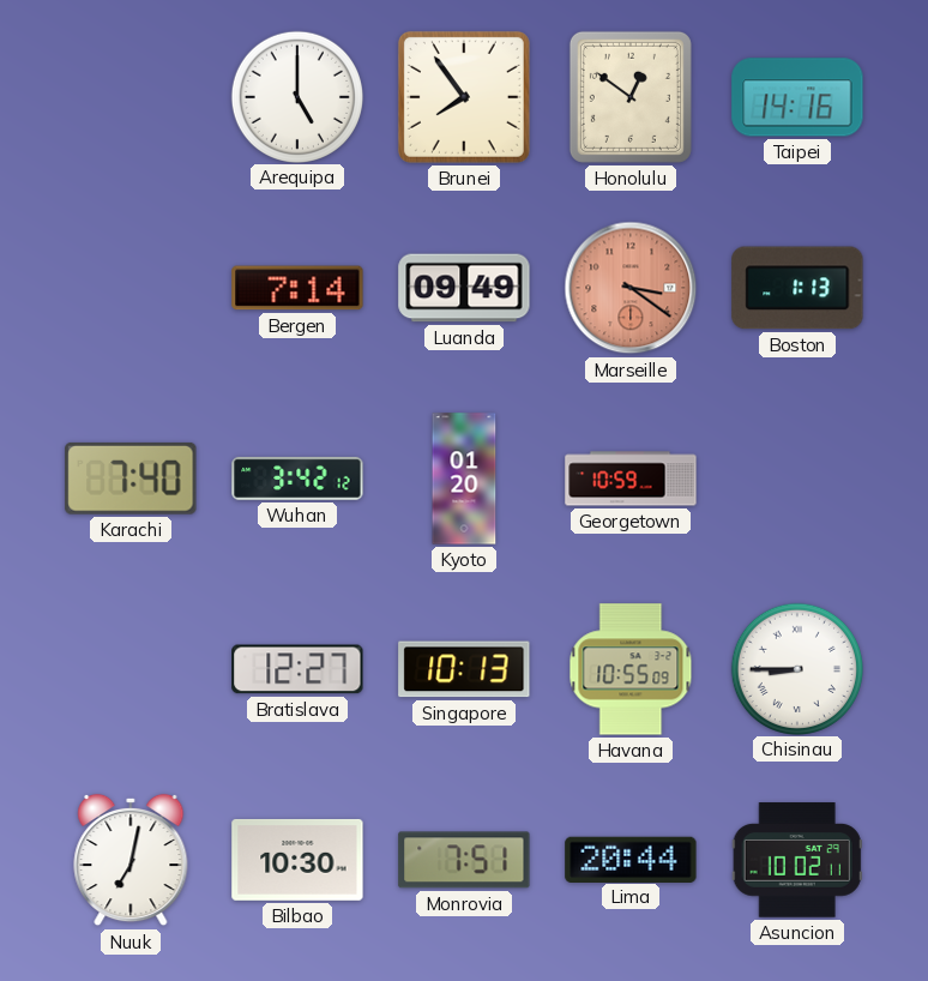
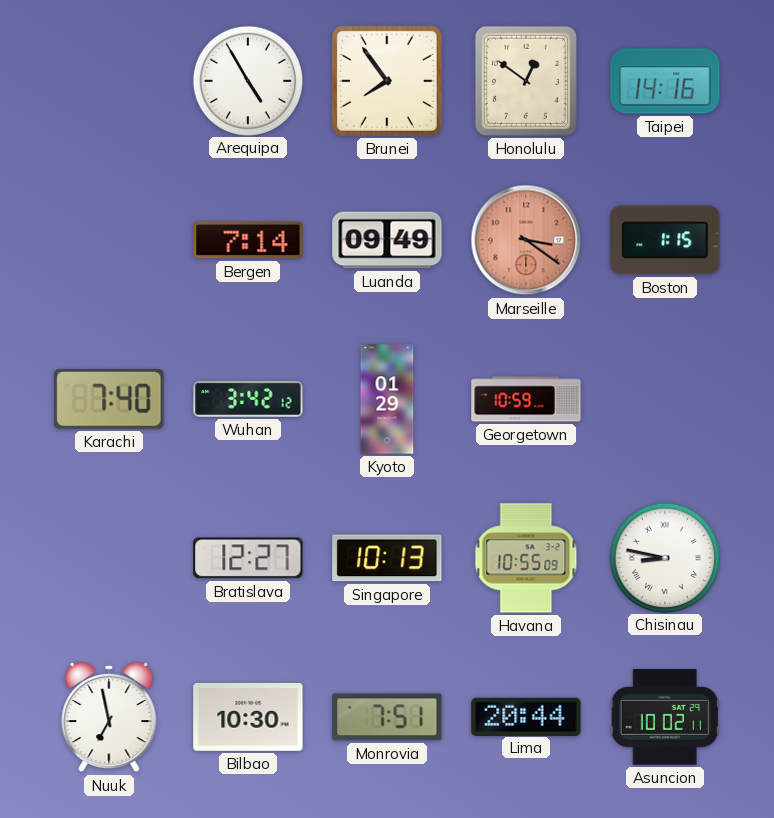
Arequipa: 5:00 -> 4:55
Boston: 1:13 -> 1:15
Kyoto: 01:20 -> 01:29
Chisinau: 8:45 -> 8:47
Nuuk: 7:02 -> 6:58
